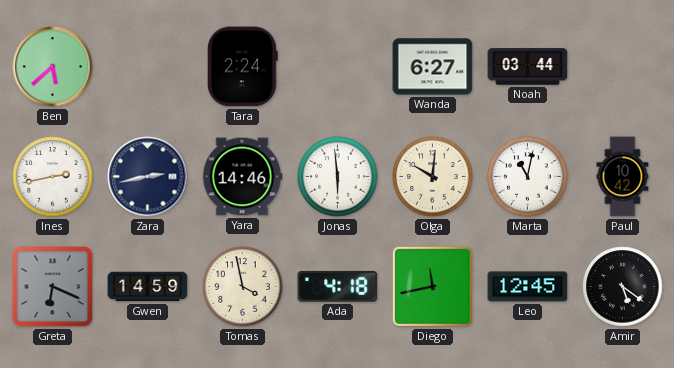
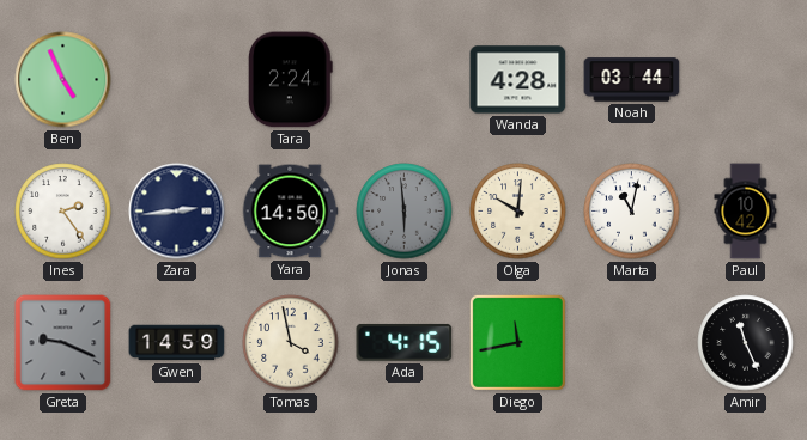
Ben: 5:38 -> 4:56
Wanda: 6:27 -> 4:28
Ines: 2:43 -> 2:24
Zara: 2:43 -> 2:44
Yara: 14:46 -> 14:50
Jonas dial: white -> grey
Greta: 6:19 -> 9:19
Ada: 4:18 -> 4:15
Leo: 12:45 -> none
Amir: 5:21 -> 11:26
